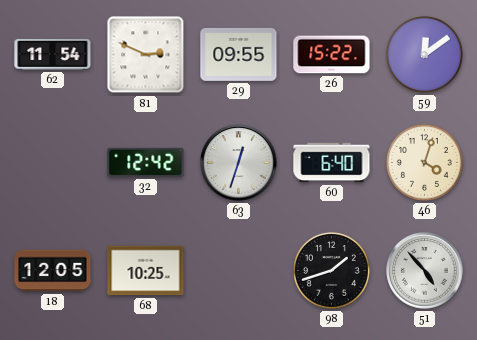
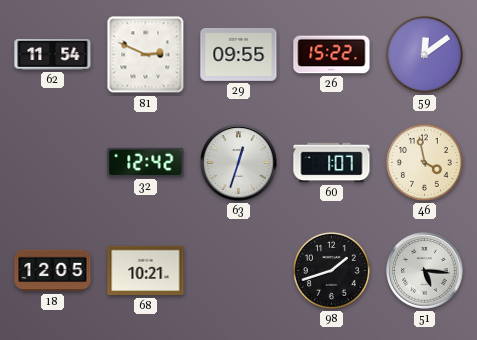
60: 6:40 -> 1:07
46: 4:03 -> 3:58
68: 10:25 -> 10:21
51: 4:53 -> 5:16
